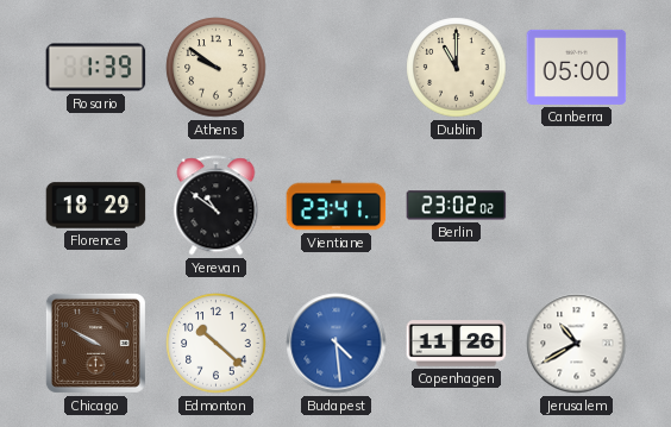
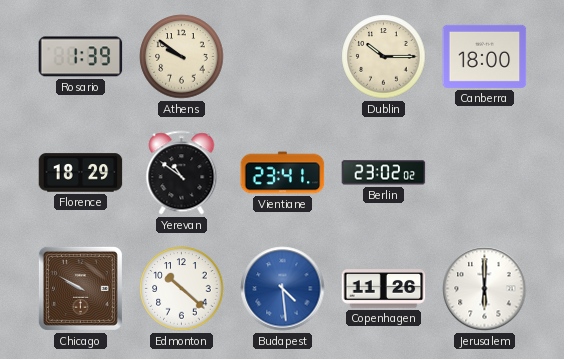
Dublin: 11:00 -> 10:15
Canberra: 05:00 -> 18:00
Jerusalem: 10:40 -> 6:00
